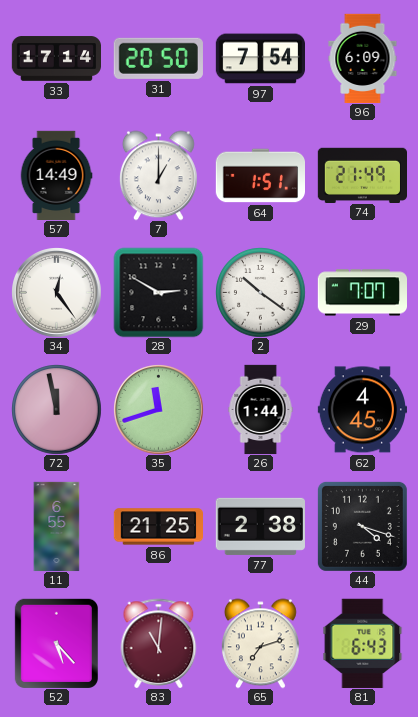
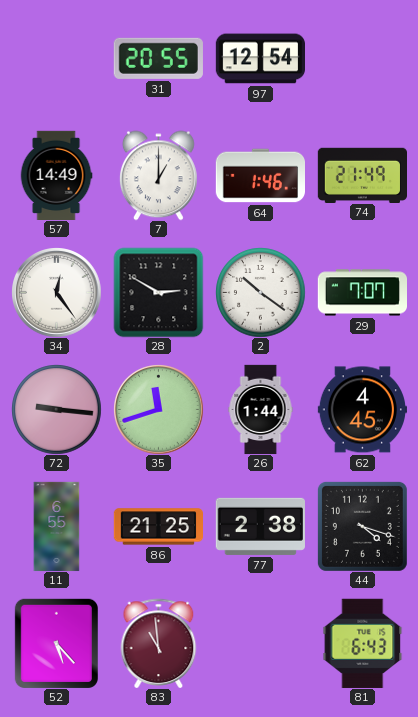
33: 17:14 -> none
31: 20:50 -> 20:55
97: 7:54 -> 12:54
96: 6:09 -> none
64: 1:51 -> 1:46
72: 11:58 -> 9:16
83: 11:01 -> 10:59
65: 7:12 -> none
